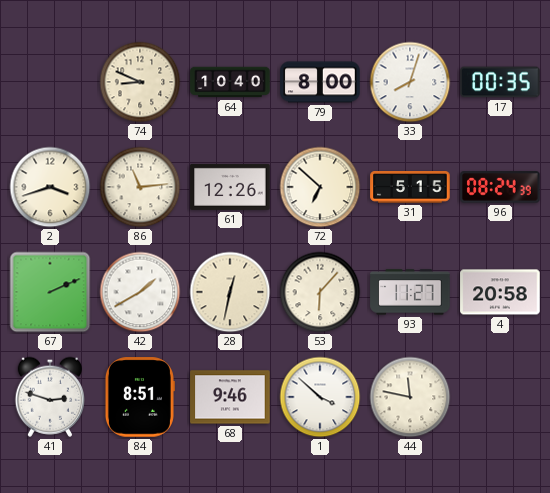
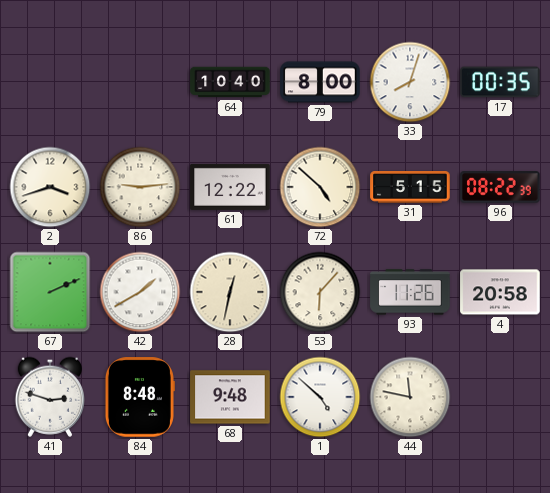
74: 8:49 -> none
86: 11:14 -> 9:14
61: 12:26 -> 12:22
72: 6:52 -> 4:52
96: 08:24 -> 08:22
93: 11:27 -> 11:26
84: 8:51 -> 8:48
68: 9:46 -> 9:48
1: 3:52 -> 4:52
